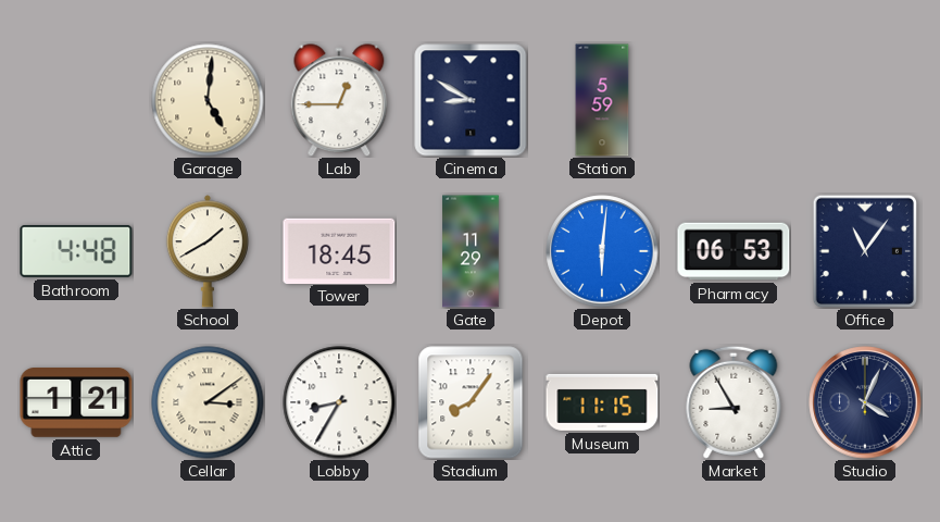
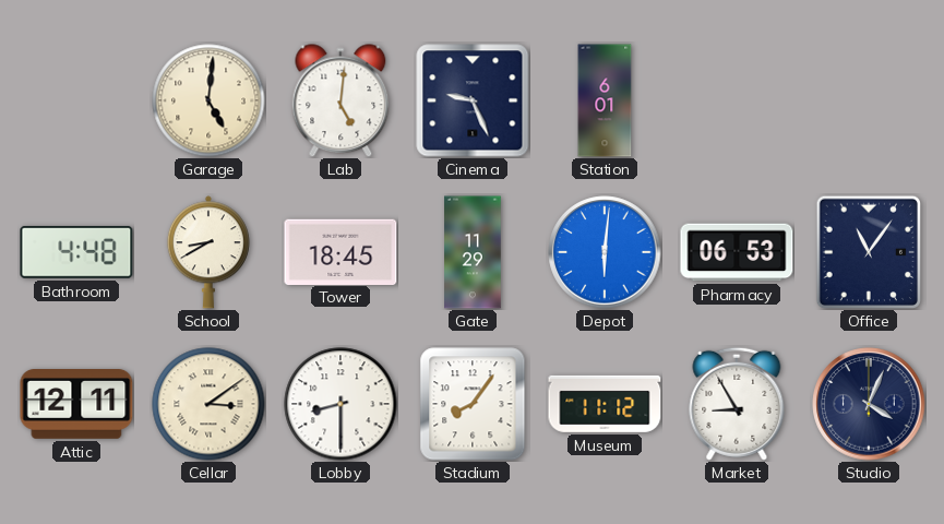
Lab: 12:45 -> 5:01
Cinema: 8:50 -> 9:26
Station: 5:59 -> 6:01
School: 1:40 -> 8:40
Attic: 1:21 -> 12:11
Lobby: 8:35 -> 8:30
Museum: 11:15 -> 11:12
